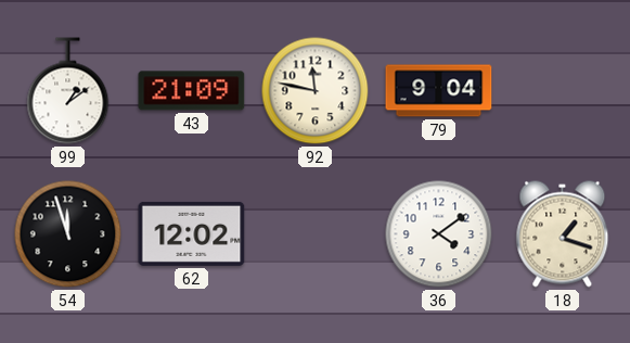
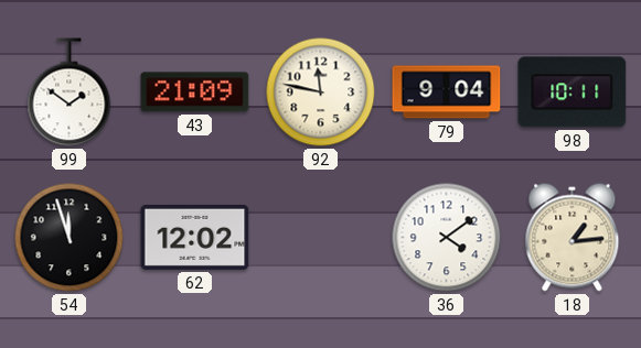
99: 1:09 -> 1:51
98: none -> 10:11
18: 1:18 -> 1:14
